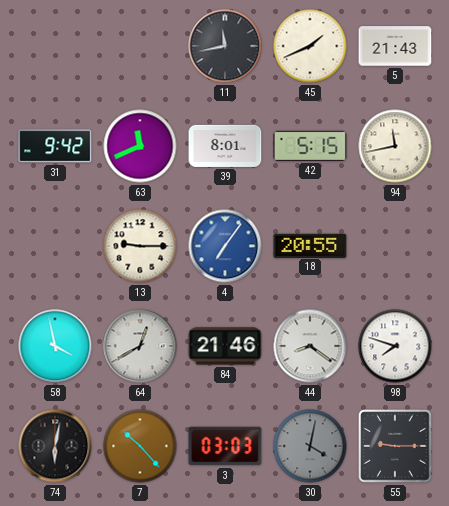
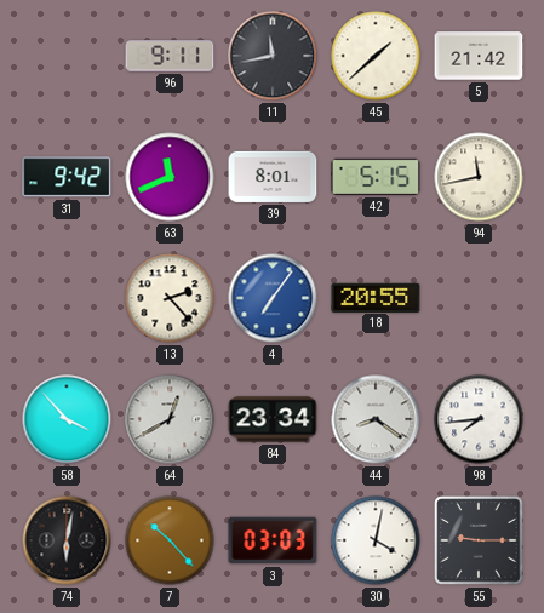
96: none -> 9:11
45: 1:41 -> 1:38
5: 21:43 -> 21:42
13: 9:15 -> 2:23
58: 3:58 -> 3:53
84: 21:46 -> 23:34
98: 7:48 -> 7:44
30 dial: grey -> white
